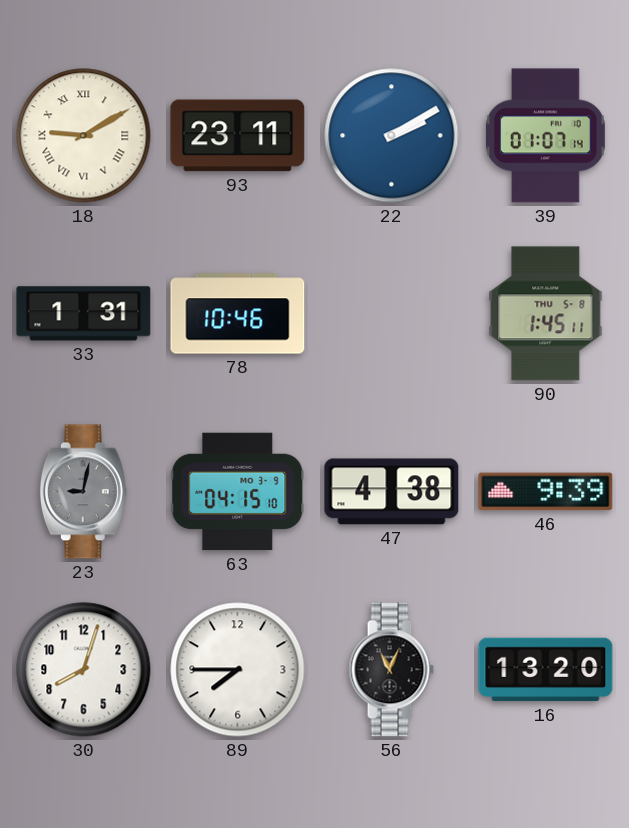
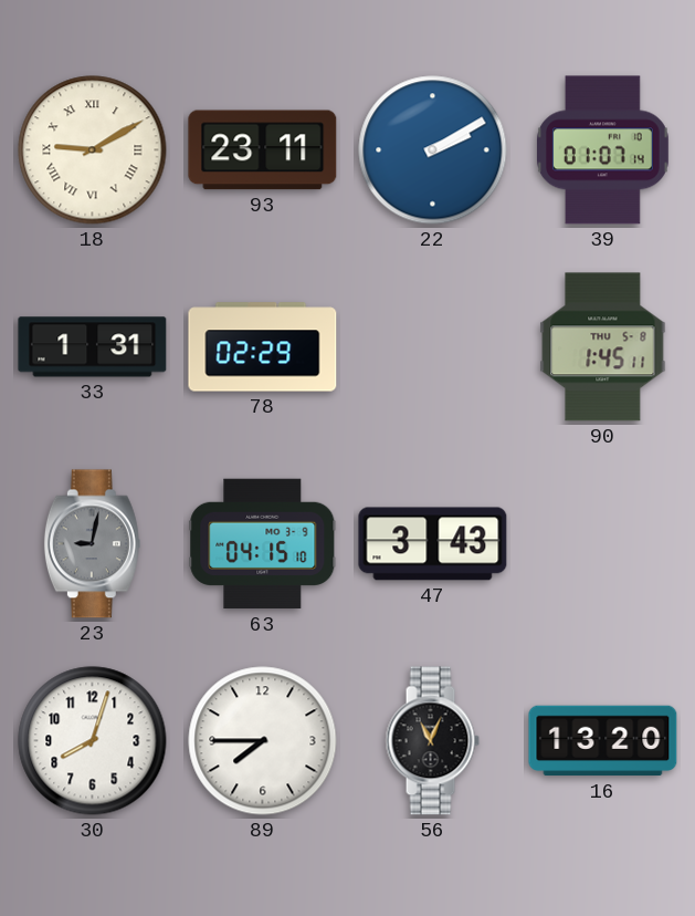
78: 10:46 -> 02:29
47: 4:38 -> 3:43
46: 9:39 -> none
